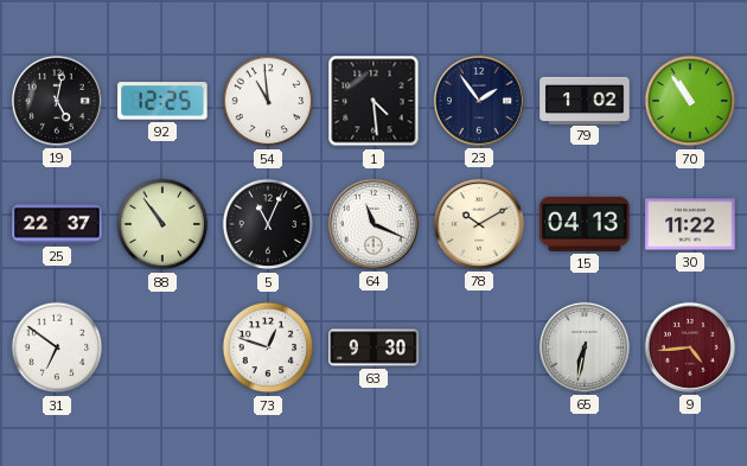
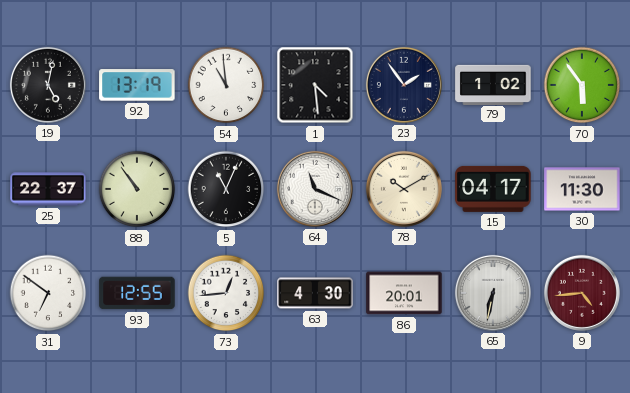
92: 12:25 -> 13:19
70: 10:54 -> 5:54
15: 04:13 -> 04:17
30: 11:22 -> 11:30
93: none -> 12:55
73: 12:48 -> 12:44
63: 9:30 -> 4:30
86: none -> 20:01
